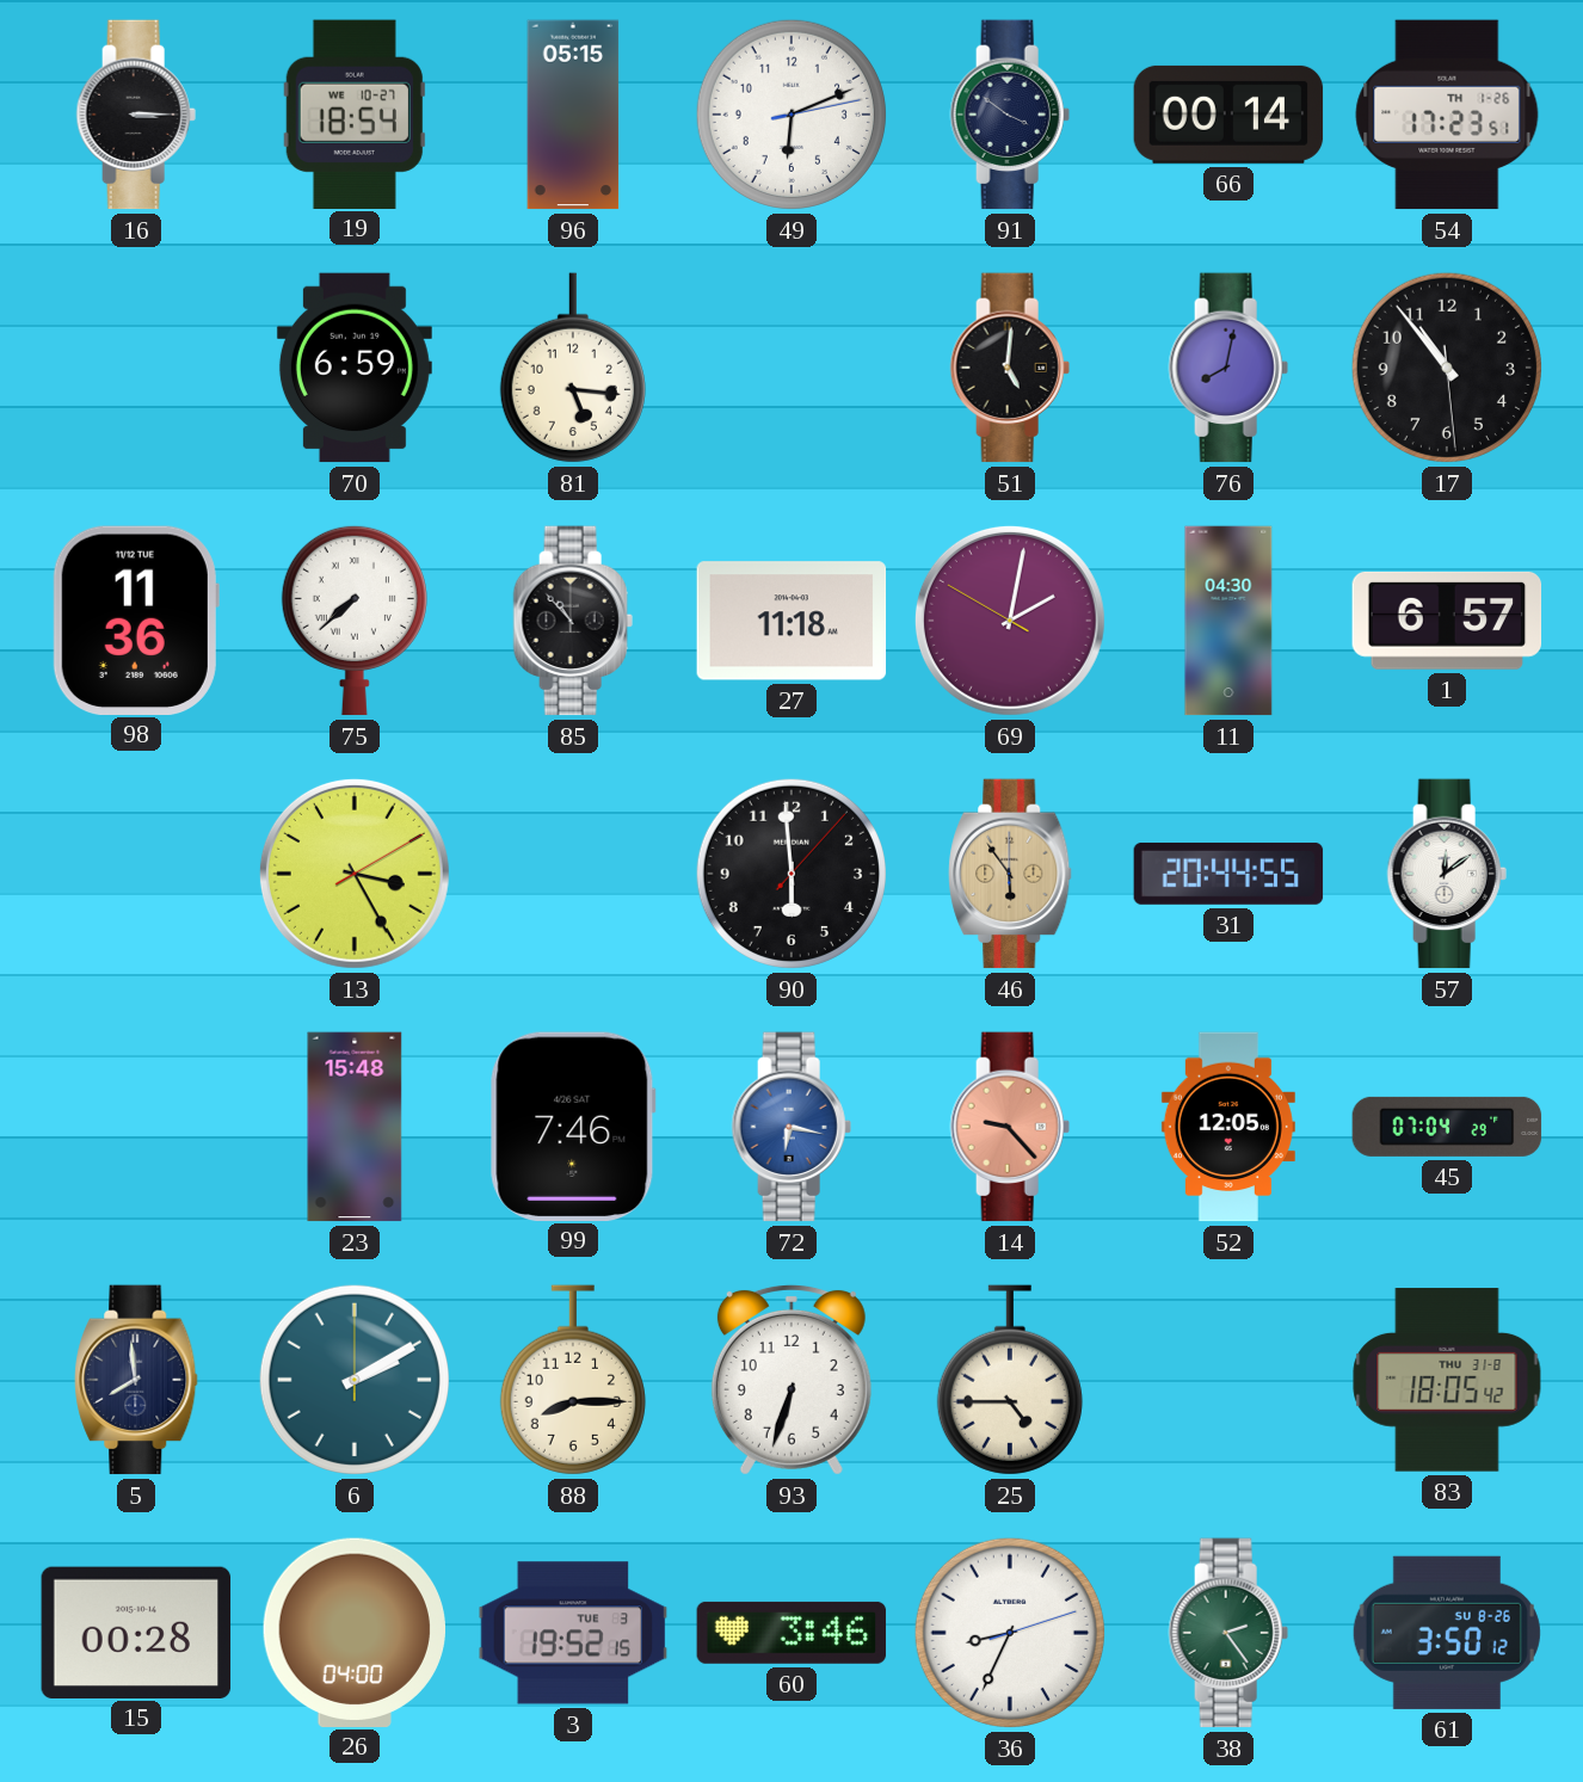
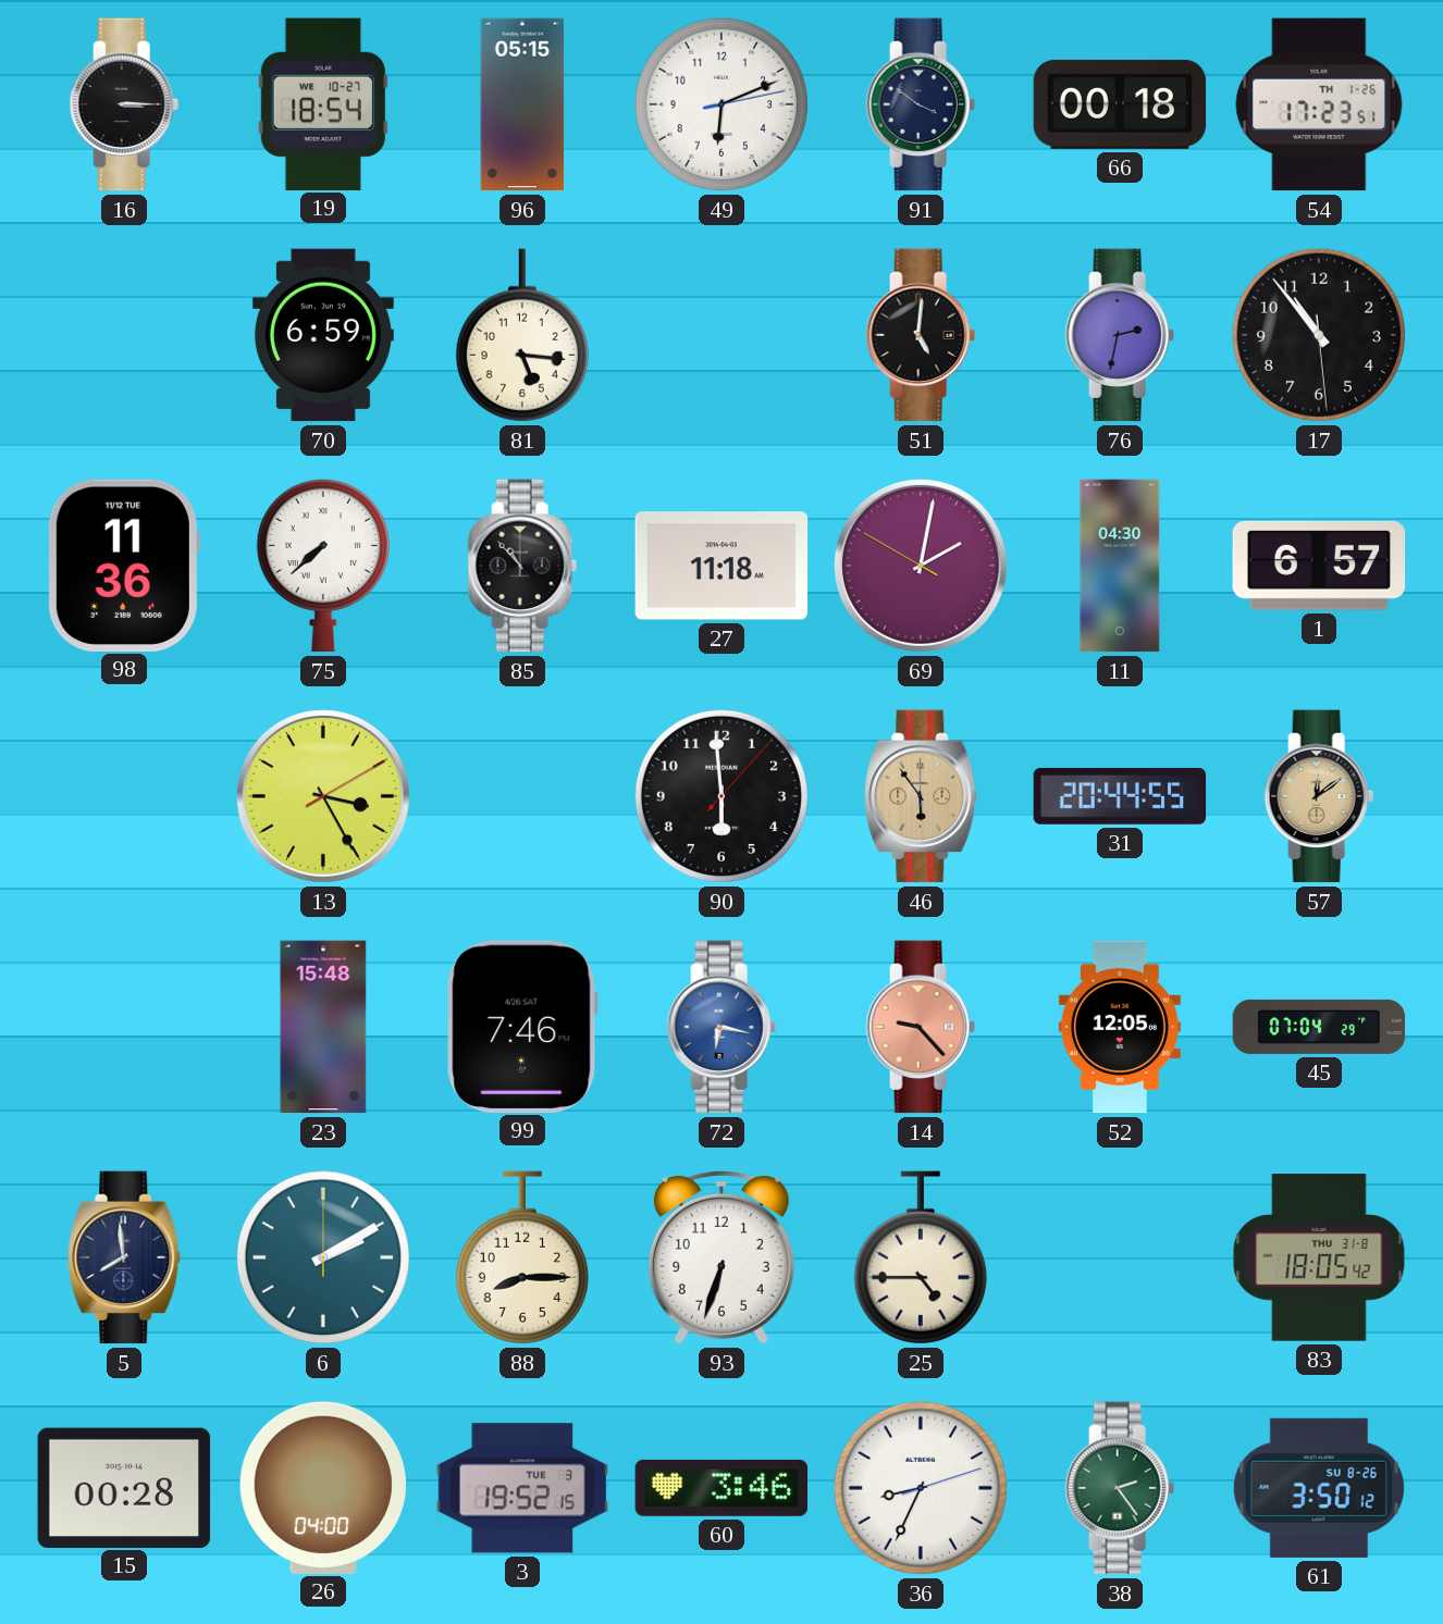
66: 00:14 -> 00:18
76: 8:02 -> 2:32
57 dial: white -> champagne
